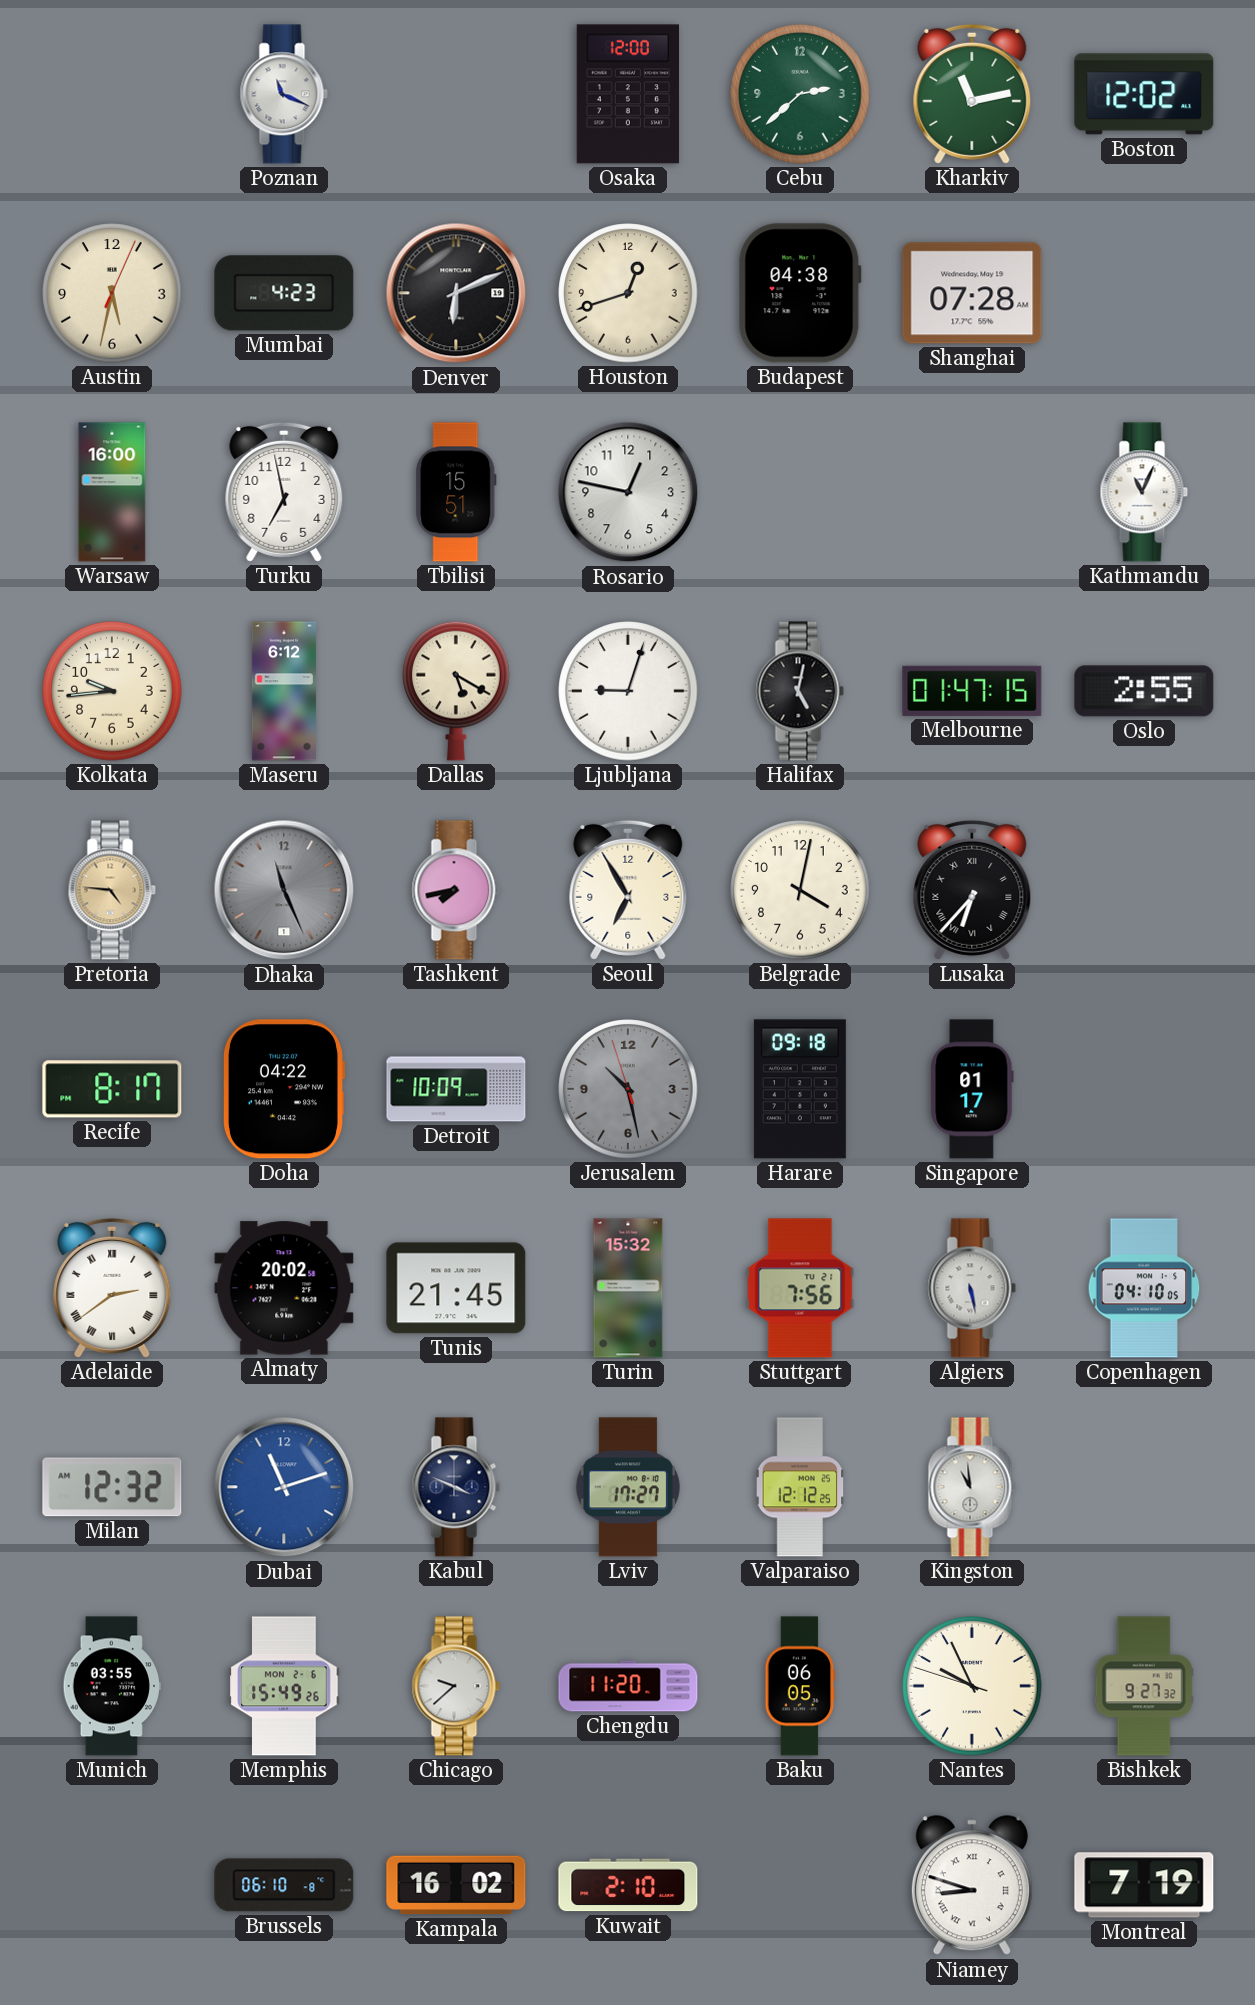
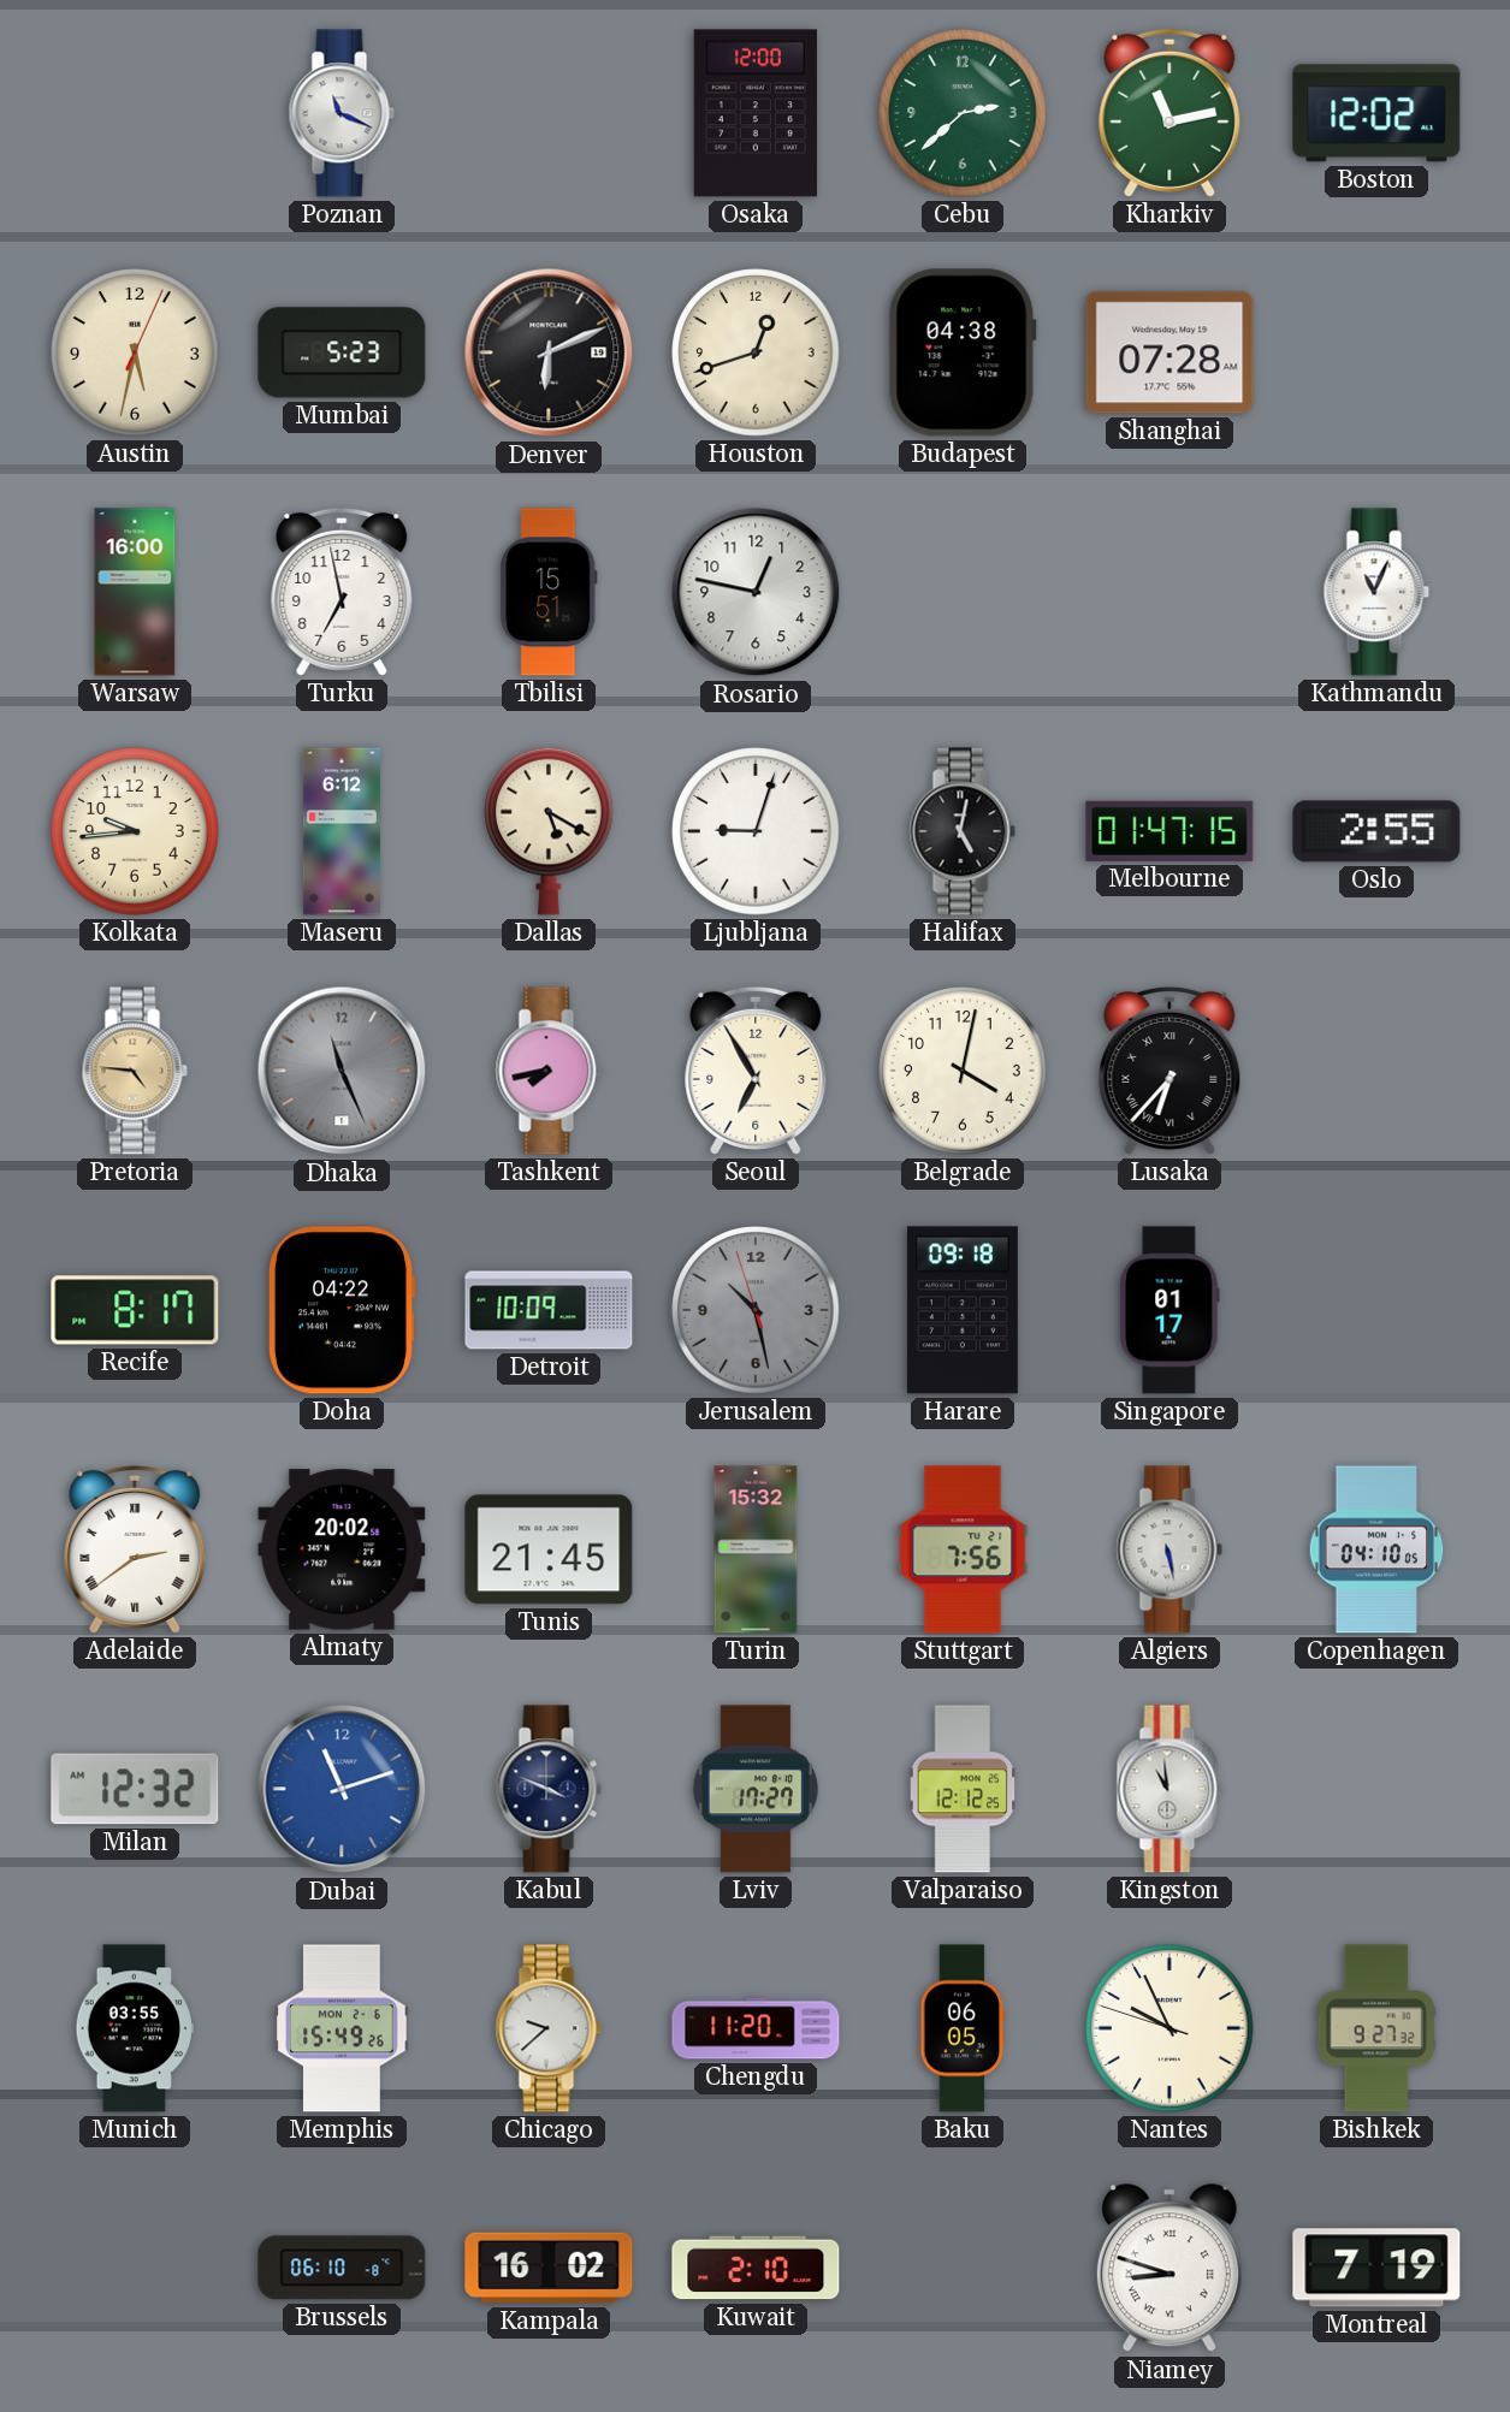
Mumbai: 4:23 -> 5:23
